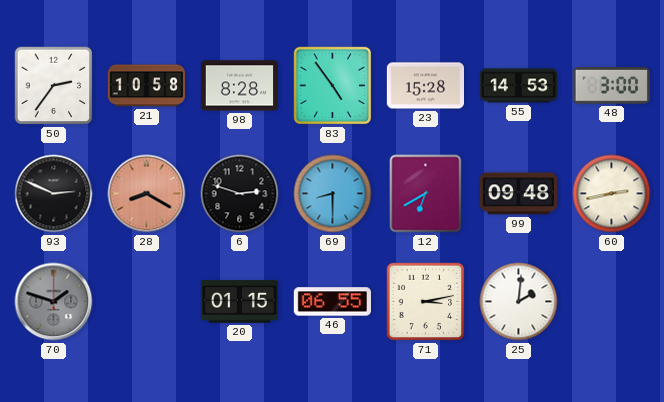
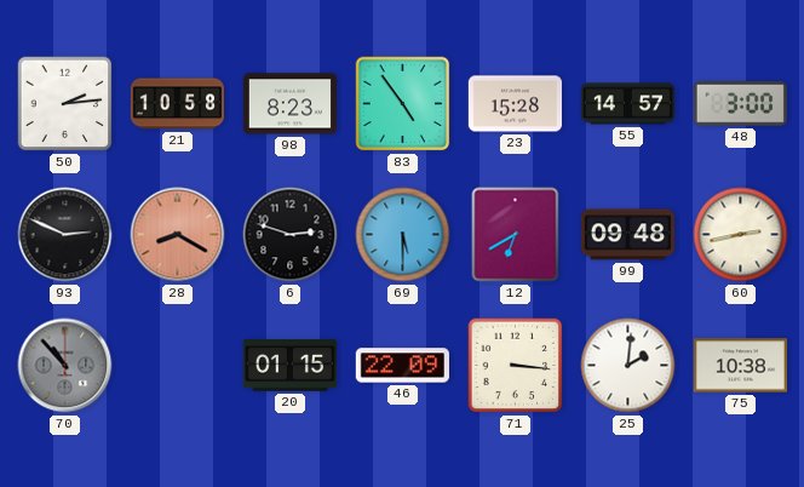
50: 2:36 -> 2:14
98: 8:28 -> 8:23
55: 14:53 -> 14:57
69: 8:30 -> 5:30
70: 1:48 -> 10:53
46: 06:55 -> 22:09
71: 3:13 -> 3:16
75: none -> 10:38
